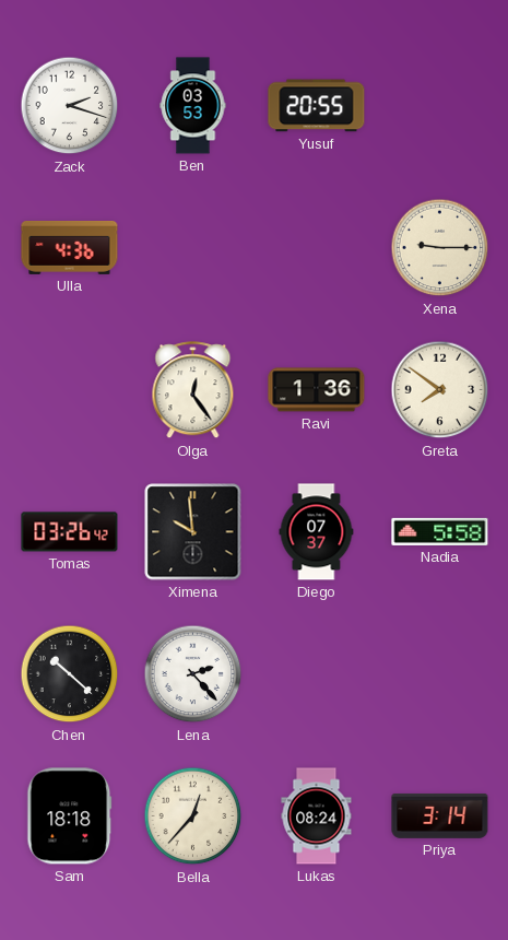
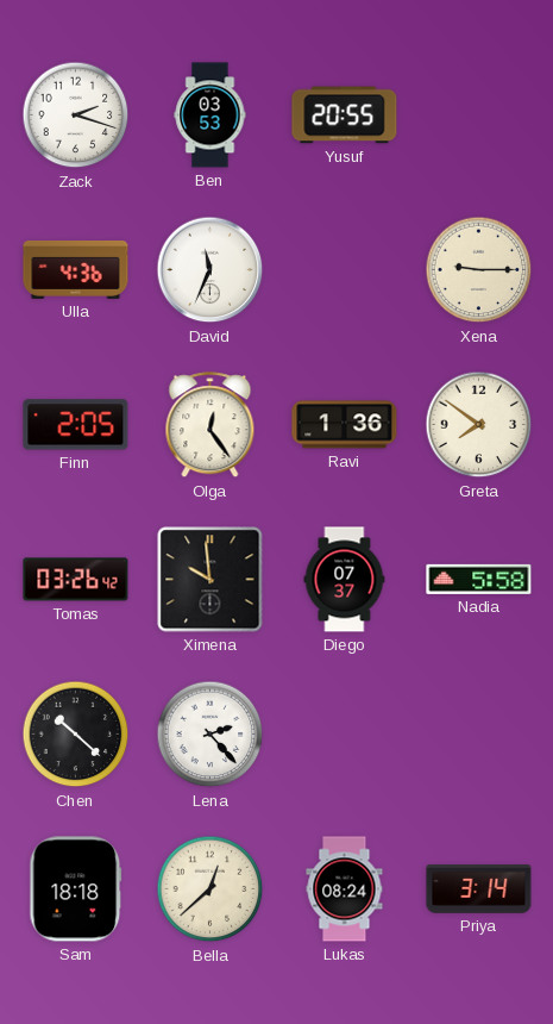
David: none -> 11:34
Finn: none -> 2:05
Bella: 12:37 -> 12:38
